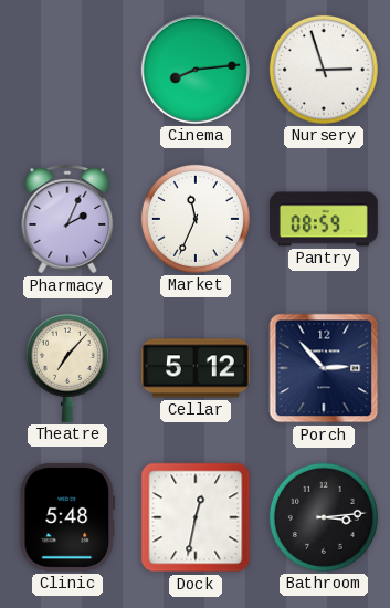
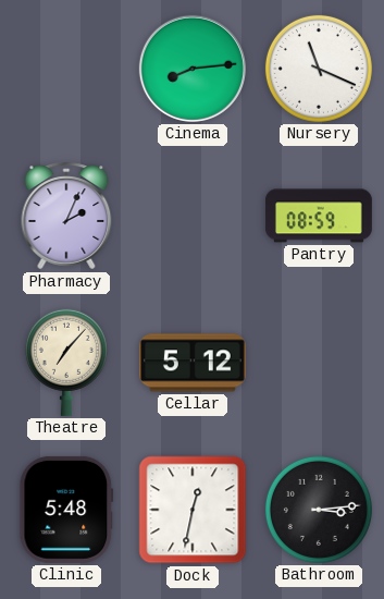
Nursery: 2:57 -> 11:19
Market: 11:34 -> none
Porch: 2:53 -> none
